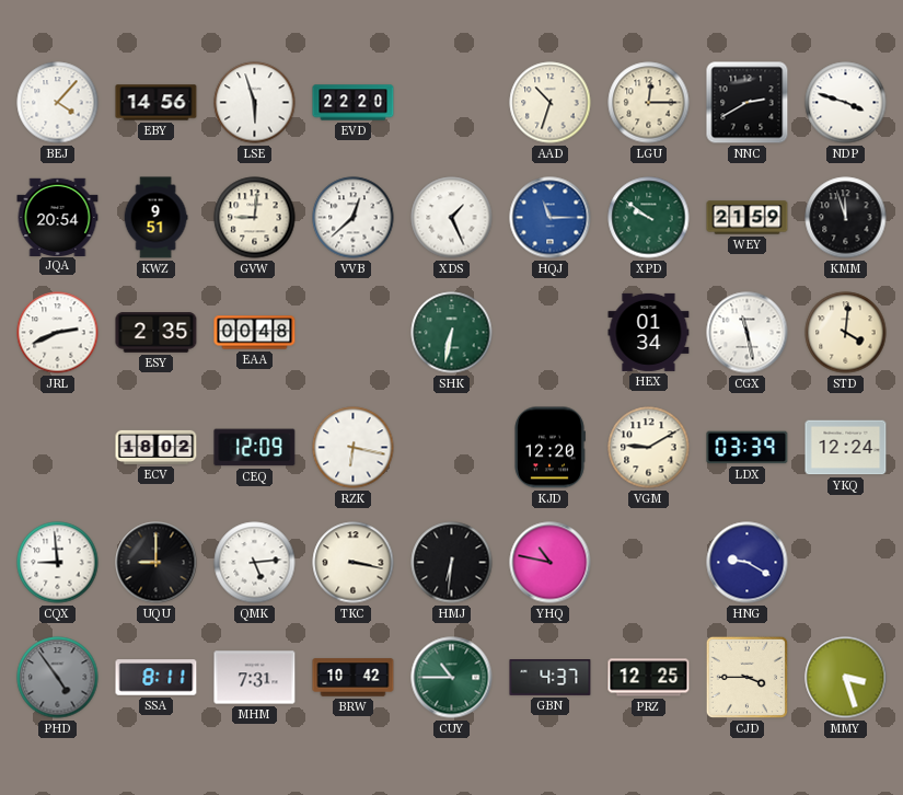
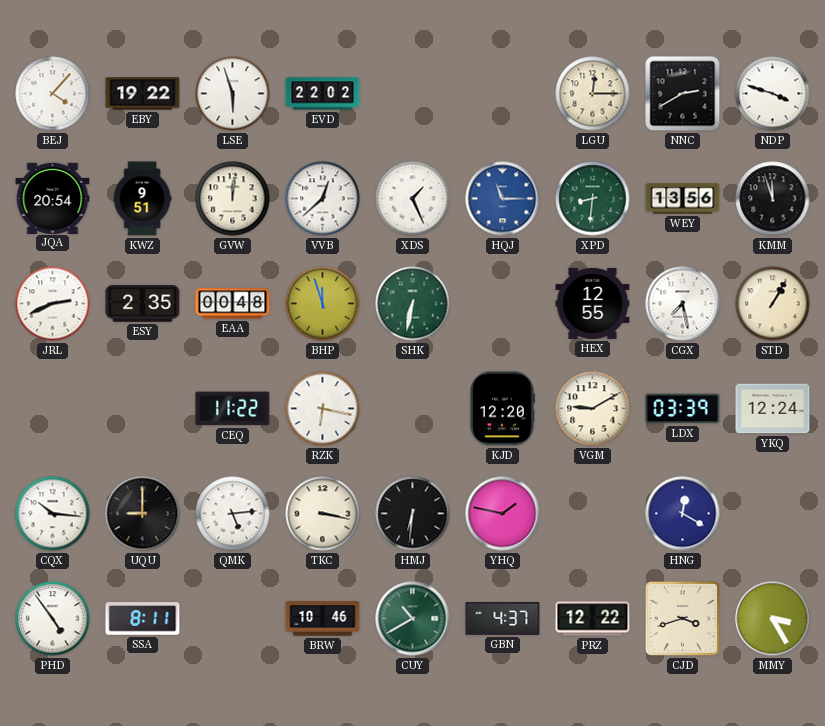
EBY: 14:56 -> 19:22
EVD: 22:20 -> 22:02
AAD: 10:33 -> none
GVW: 9:01 -> 12:01
XPD: 9:51 -> 8:31
WEY: 21:59 -> 13:56
BHP: none -> 11:57
HEX: 01:34 -> 12:55
CGX: 11:28 -> 7:28
STD: 4:01 -> 1:05
ECV: 18:02 -> none
CEQ: 12:09 -> 11:22
CQX: 8:59 -> 10:16
YHQ: 10:47 -> 1:47
HNG: 9:20 -> 12:20
PHD dial: grey -> white
MHM: 7:31 -> none
BRW: 10:42 -> 10:46
CUY: 10:45 -> 10:40
PRZ: 12:25 -> 12:22
CJD: 3:45 -> 3:42
MMY: 3:27 -> 3:25
